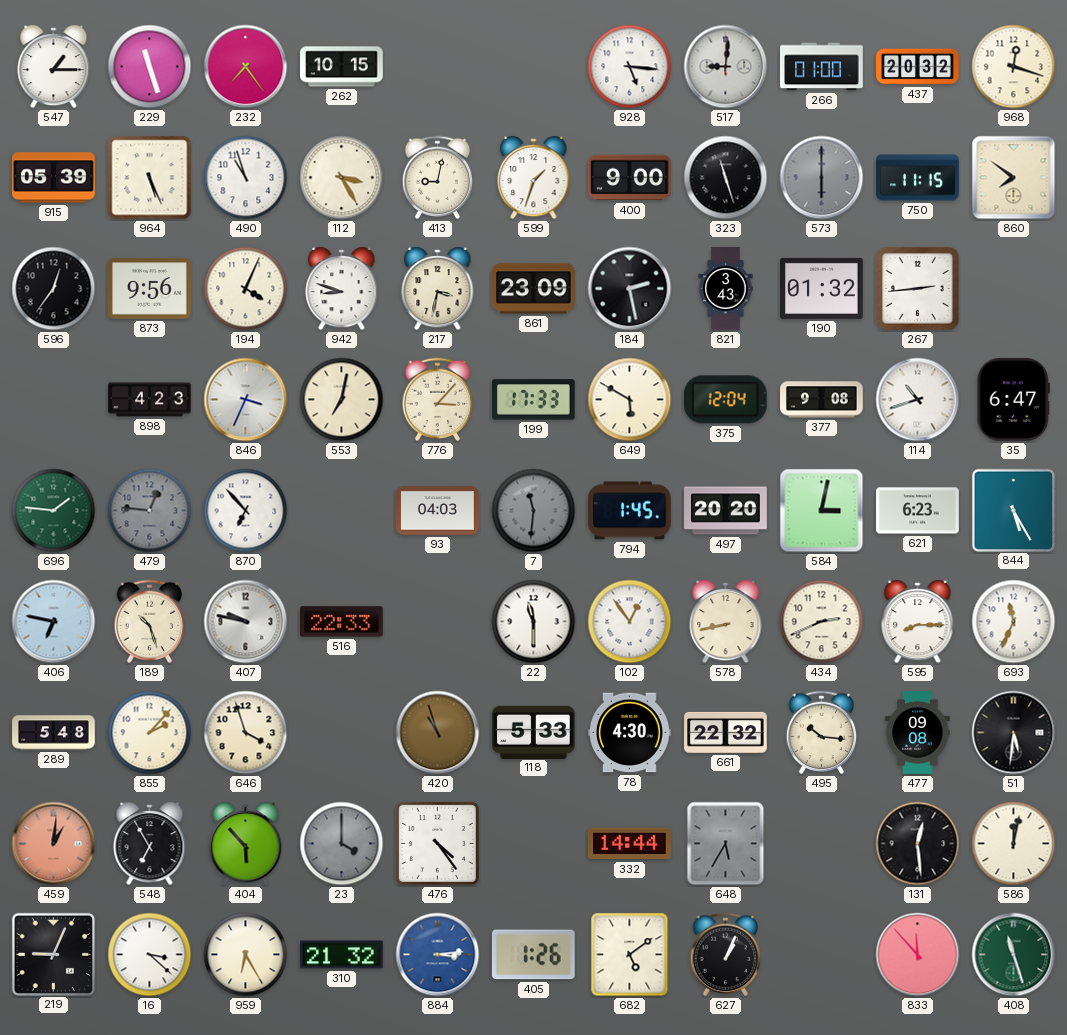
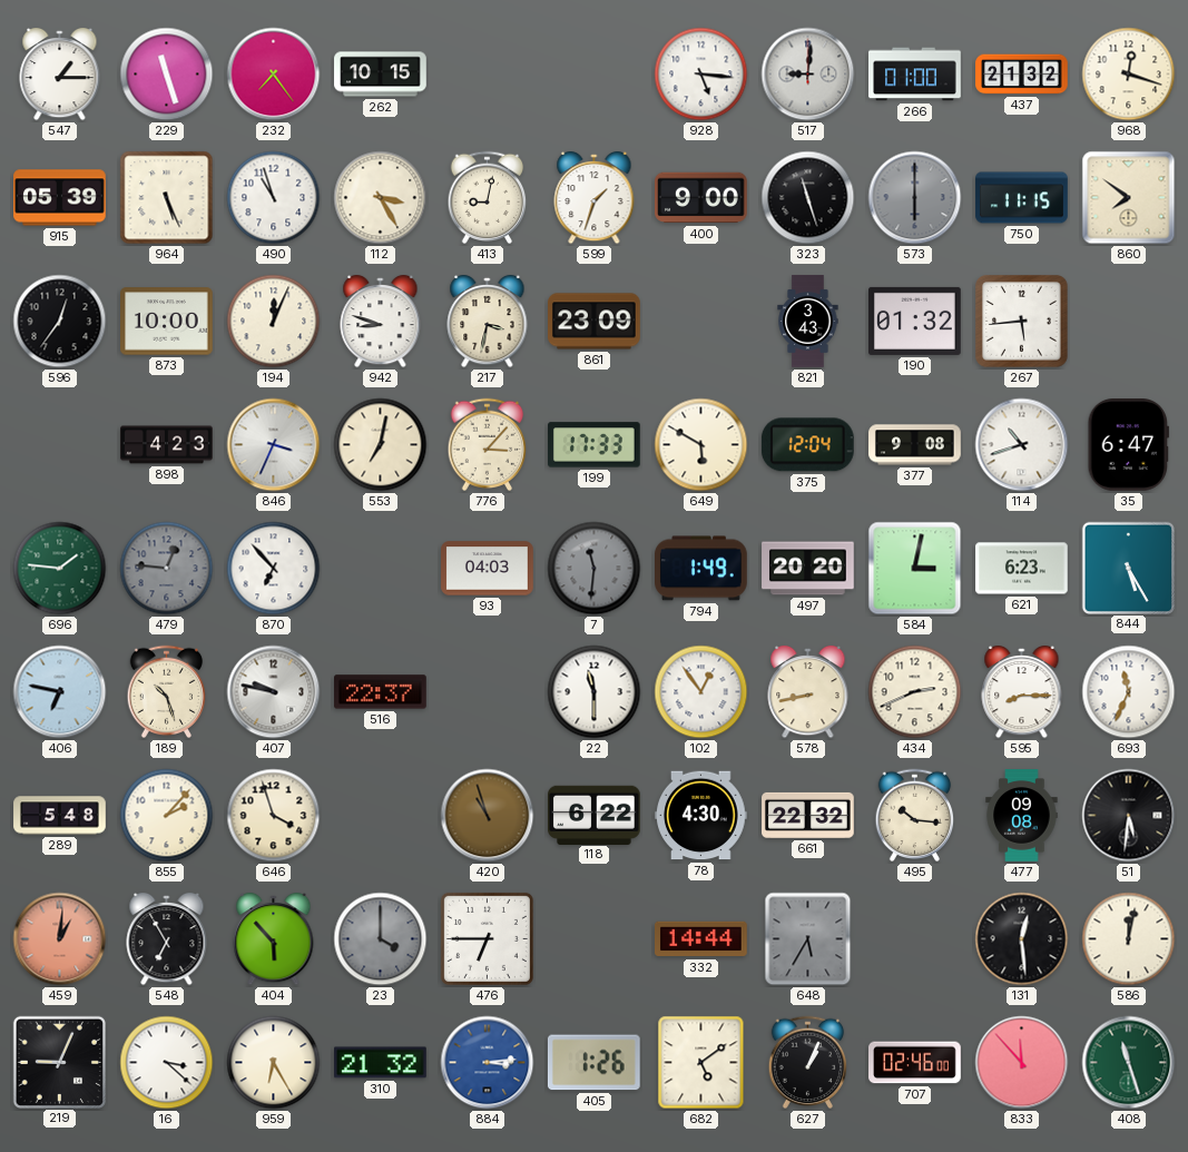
437: 20:32 -> 21:32
873: 9:56 -> 10:00
194: 4:04 -> 12:04
184: 2:28 -> none
267: 2:44 -> 5:44
794: 1:45 -> 1:49
516: 22:33 -> 22:37
118: 5:33 -> 6:22
476: 4:24 -> 6:45
707: none -> 02:46
